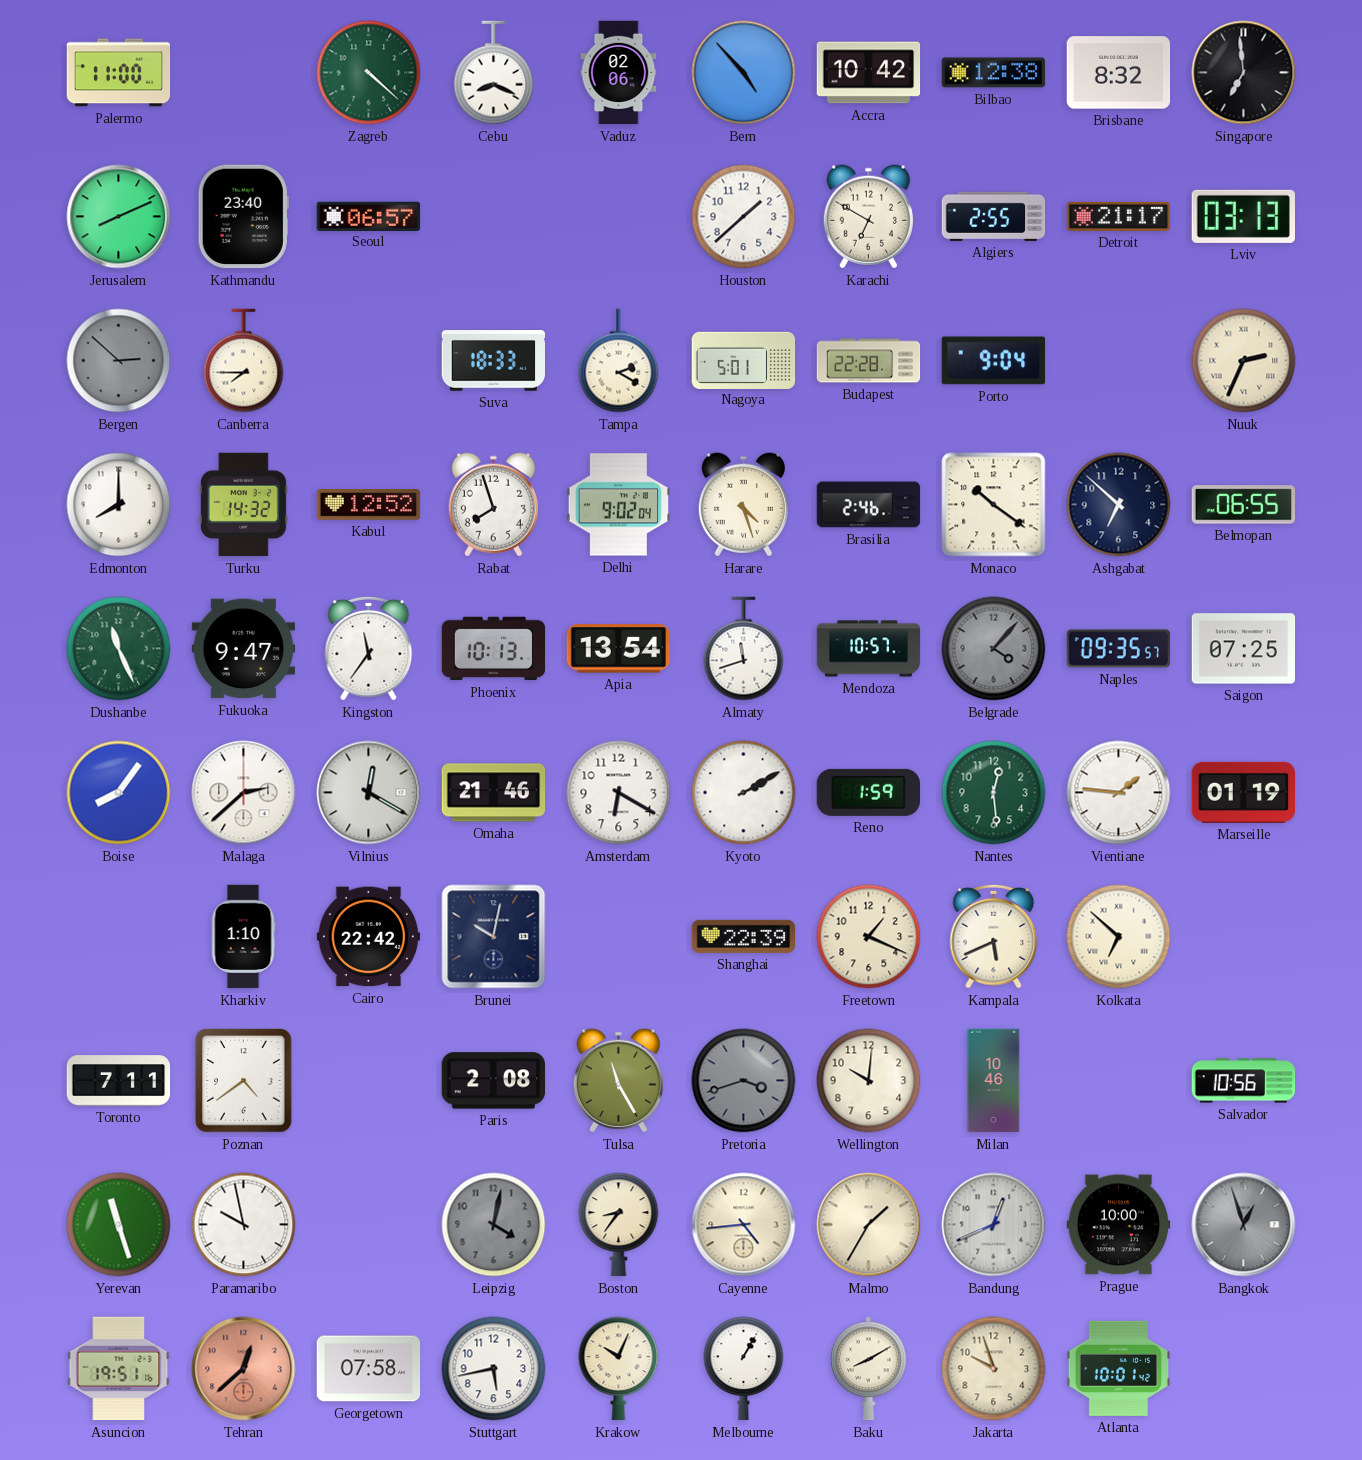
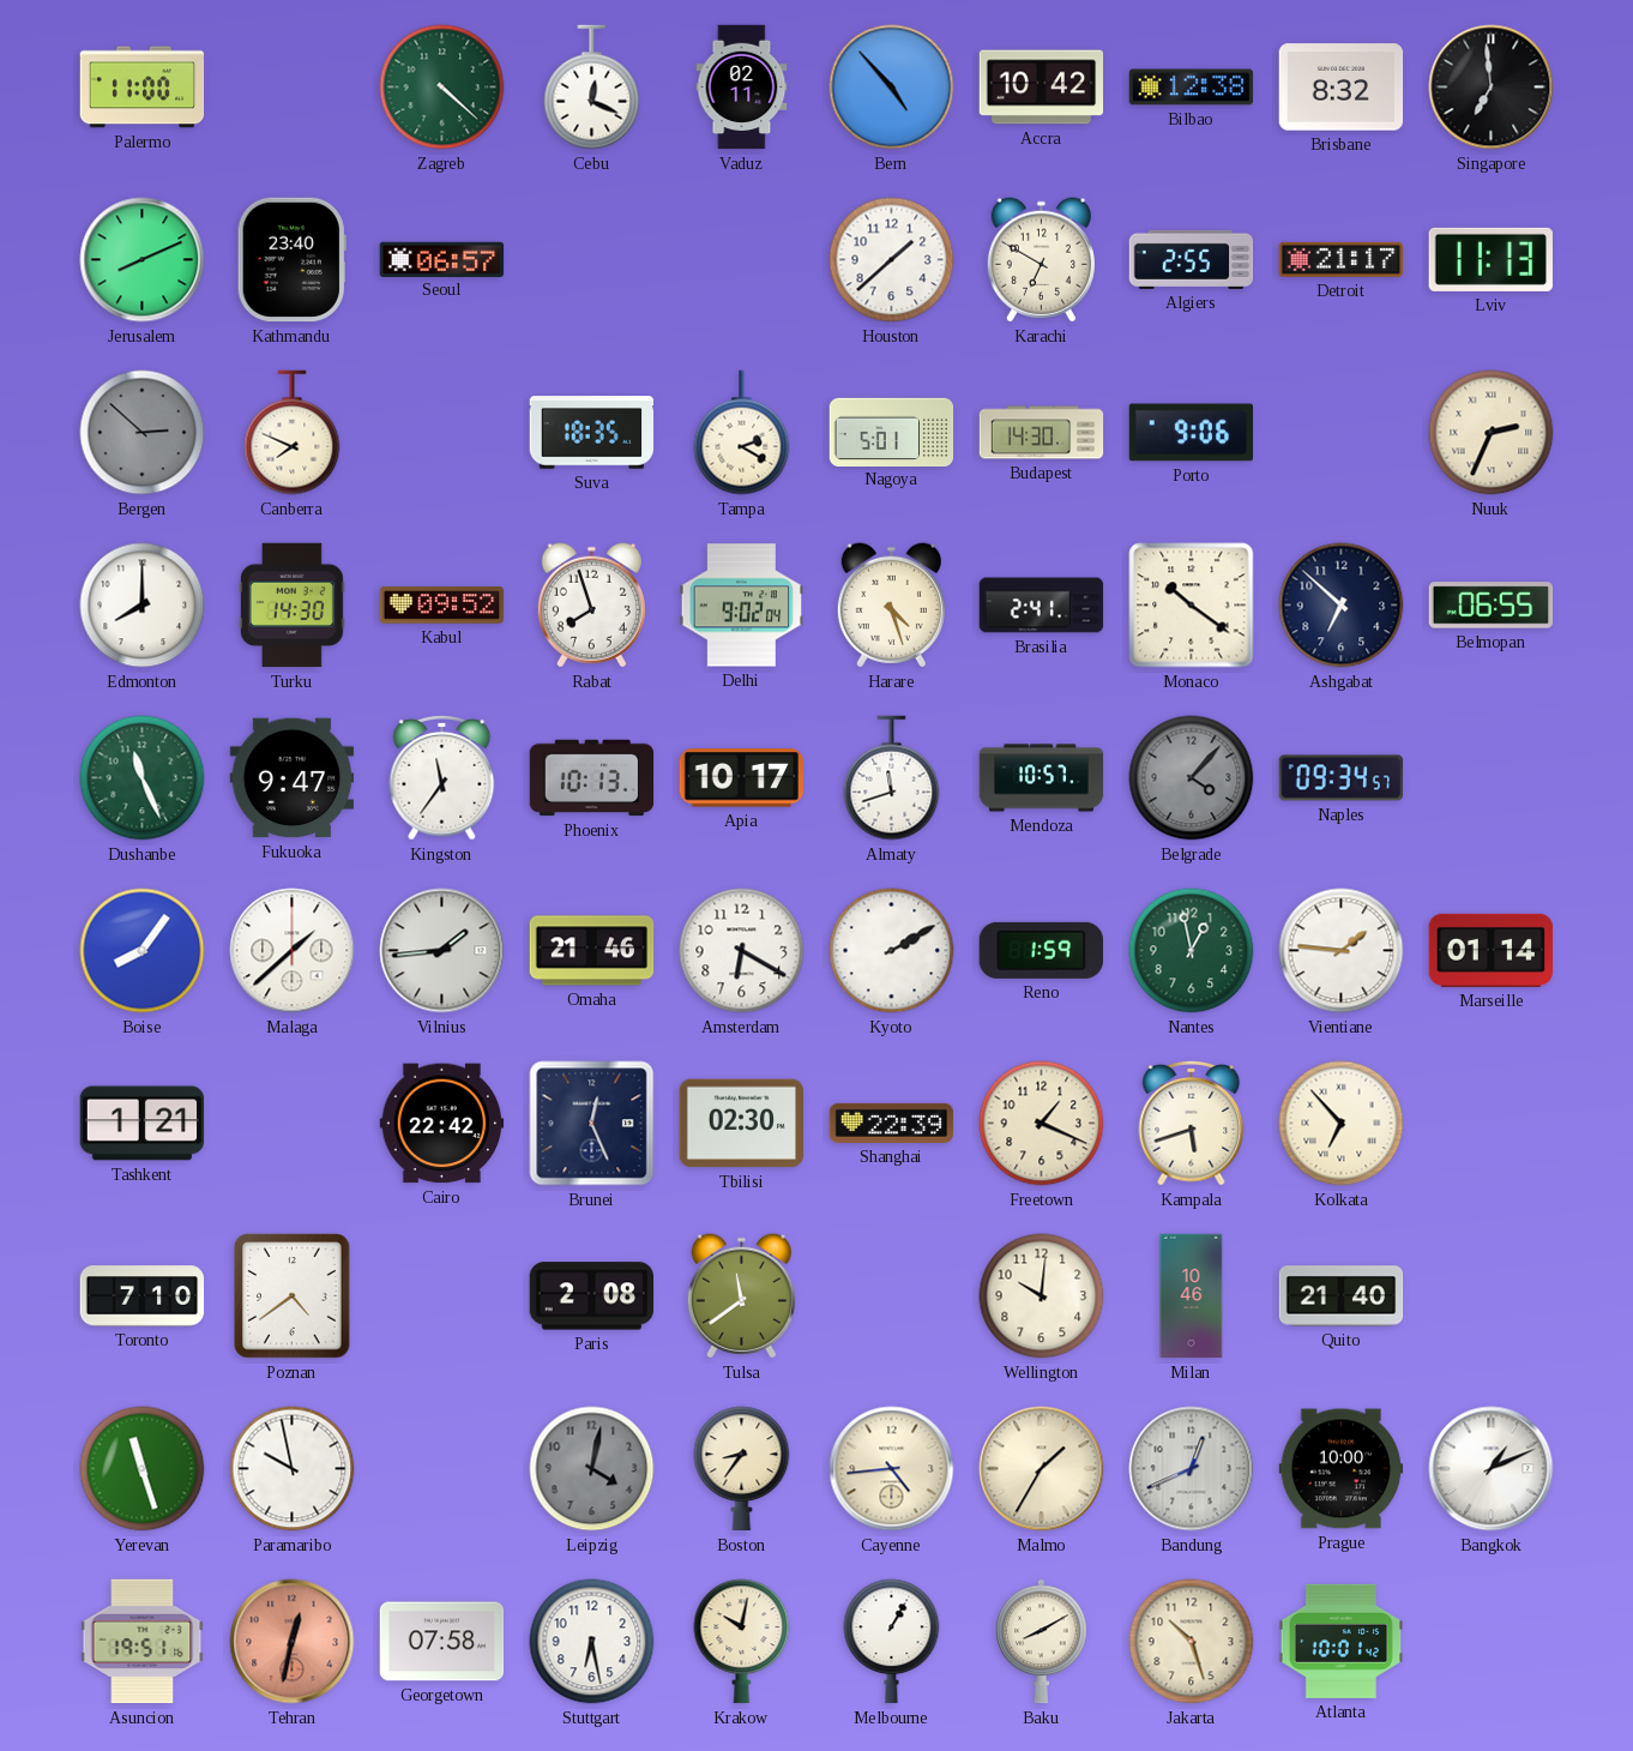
Cebu: 8:19 -> 12:19
Vaduz: 02:06 -> 02:11
Lviv: 03:13 -> 11:13
Canberra: 7:45 -> 7:49
Suva: 18:33 -> 18:35
Budapest: 22:28 -> 14:30
Porto: 9:04 -> 9:06
Turku: 14:32 -> 14:30
Kabul: 12:52 -> 09:52
Brasilia: 2:46 -> 2:41
Apia: 13:54 -> 10:17
Naples: 09:35 -> 09:34
Saigon: 07:25 -> none
Malaga: 2:38 -> 1:38
Vilnius: 12:20 -> 1:44
Nantes: 12:29 -> 12:58
Marseille: 01:19 -> 01:14
Tashkent: none -> 1:21
Kharkiv: 1:10 -> none
Brunei: 10:02 -> 12:26
Tbilisi: none -> 02:30
Kampala: 5:41 -> 5:42
Kolkata: 6:52 -> 6:53
Toronto: 7:11 -> 7:10
Tulsa: 11:25 -> 11:39
Pretoria: 3:42 -> none
Quito: none -> 21:40
Salvador: 10:56 -> none
Bangkok: 12:57 -> 1:11
Bangkok dial: grey -> white
Tehran: 12:38 -> 12:32
Stuttgart: 5:43 -> 6:28
Krakow: 10:04 -> 10:02
Jakarta: 9:57 -> 10:27
